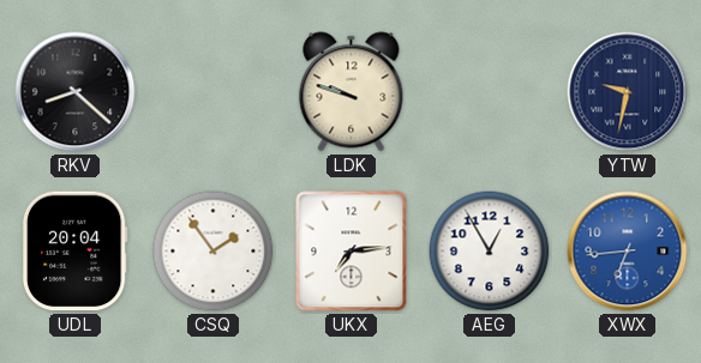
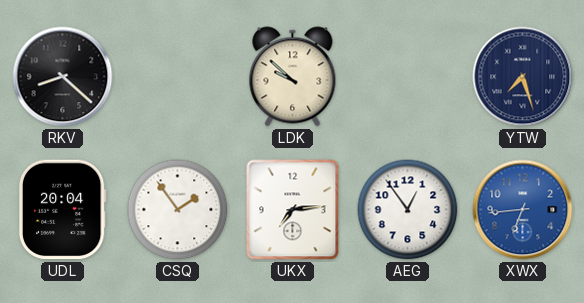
LDK: 9:48 -> 9:52
YTW: 9:32 -> 7:27
AEG: 12:55 -> 12:54
